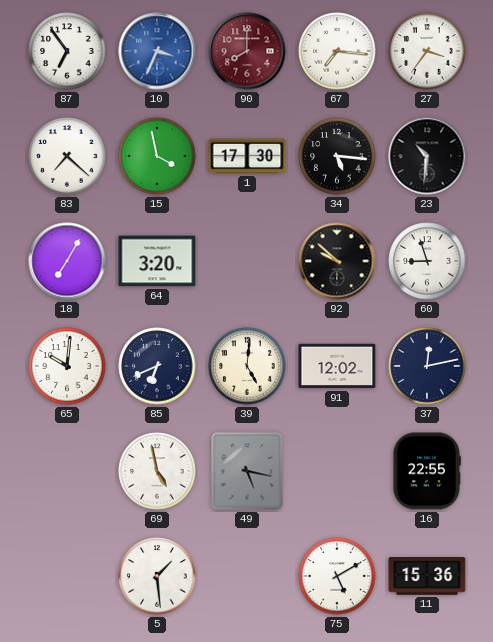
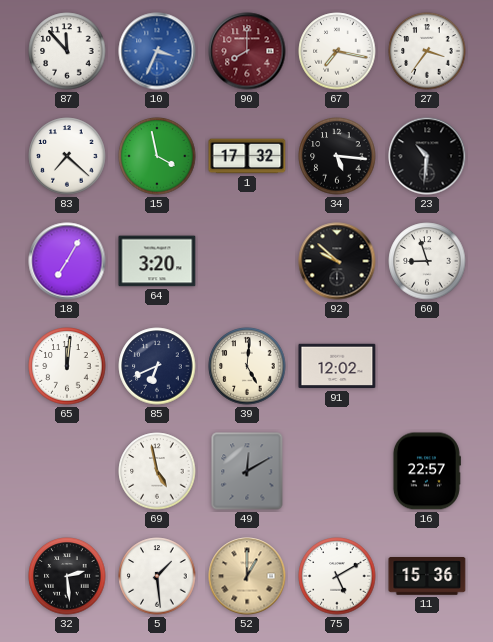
87: 6:54 -> 11:53
67: 7:16 -> 7:17
1: 17:30 -> 17:32
65: 10:01 -> 12:01
37: 12:13 -> none
49: 5:17 -> 12:10
16: 22:55 -> 22:57
32: none -> 2:29
52: none -> 1:00
